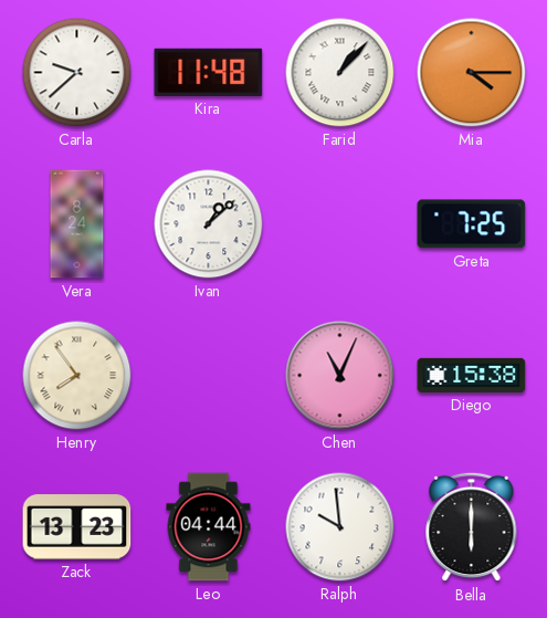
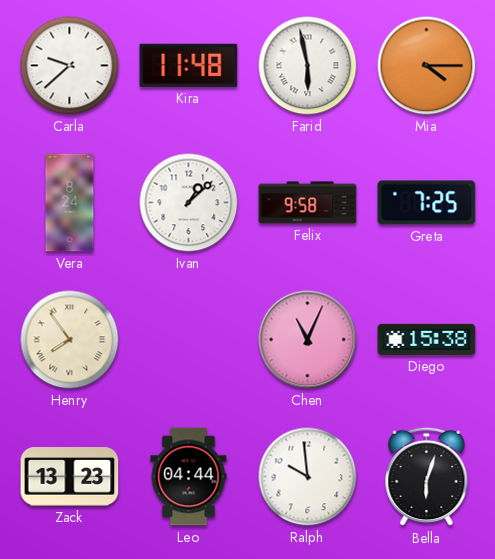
Farid: 1:07 -> 5:58
Felix: none -> 9:58
Bella: 6:00 -> 6:03
